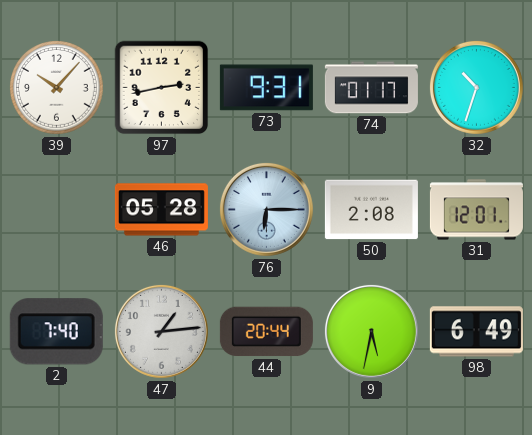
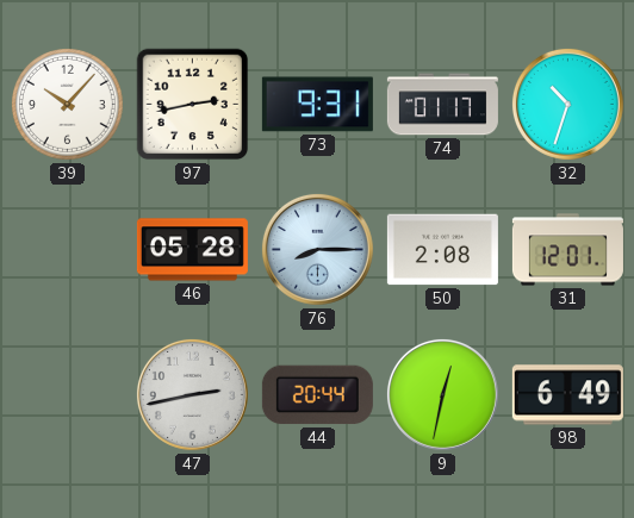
76: 6:15 -> 8:15
2: 7:40 -> none
47: 1:14 -> 2:43
9: 5:32 -> 12:32
